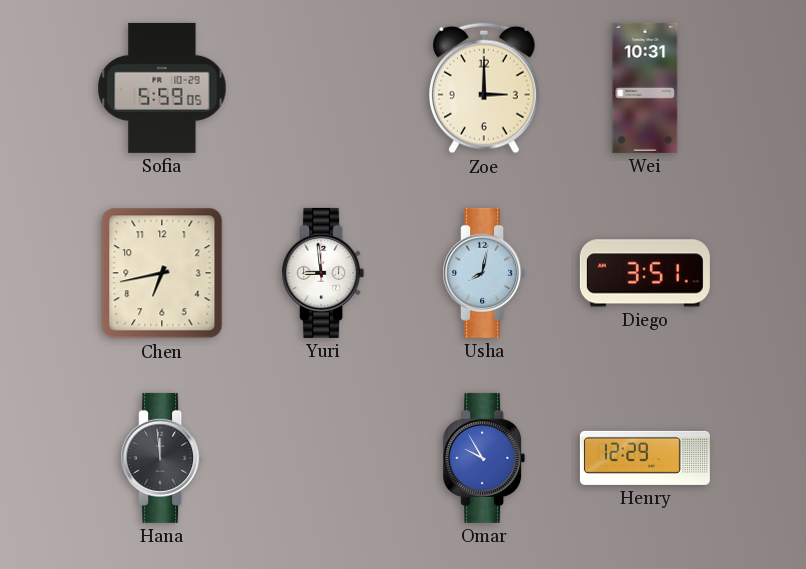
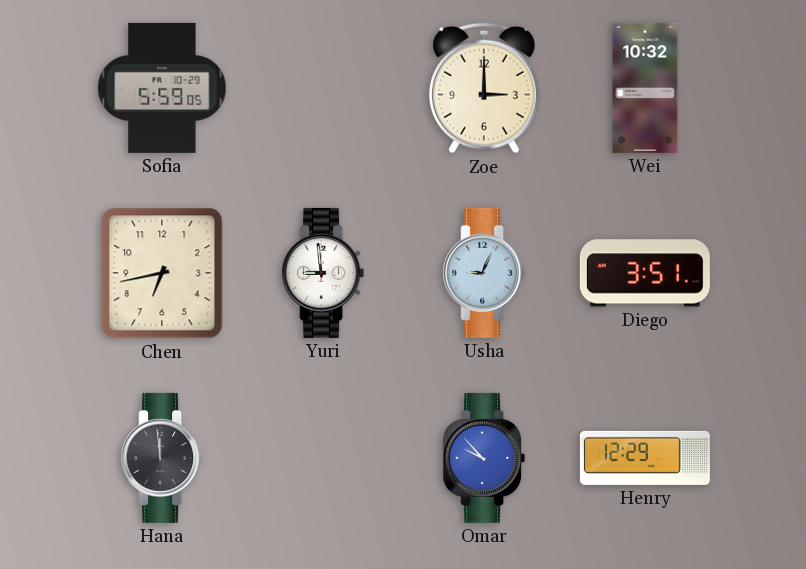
Wei: 10:31 -> 10:32
Usha: 8:02 -> 9:04
Omar: 9:55 -> 9:53
